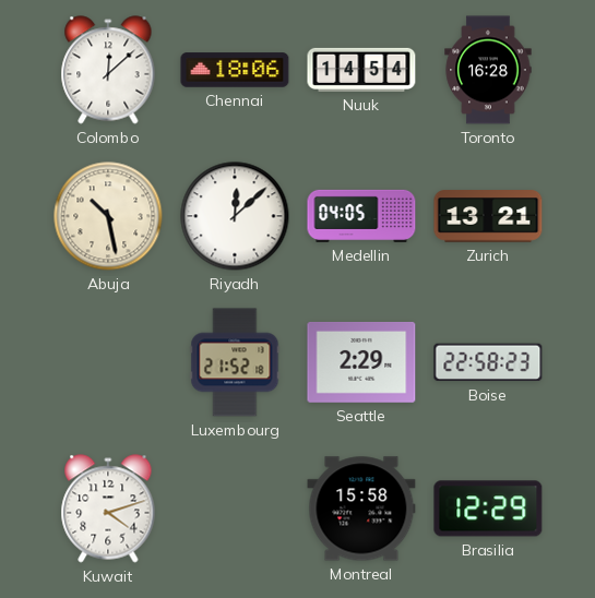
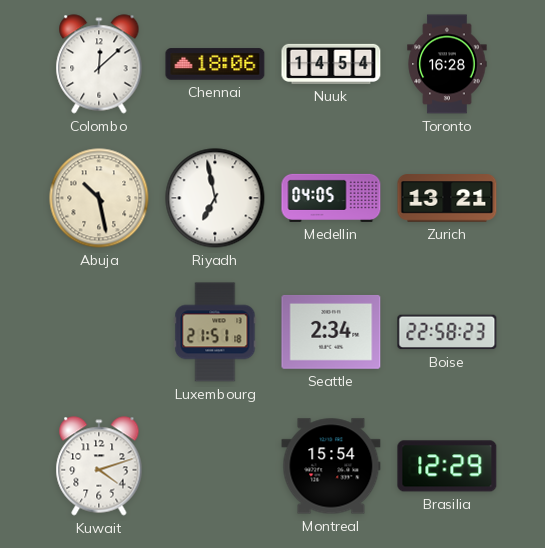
Riyadh: 12:08 -> 6:58
Luxembourg: 21:52 -> 21:51
Seattle: 2:29 -> 2:34
Montreal: 15:58 -> 15:54
